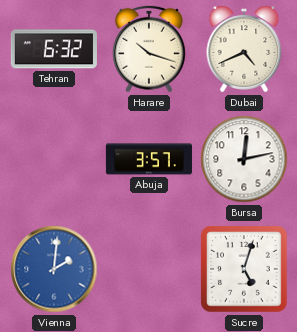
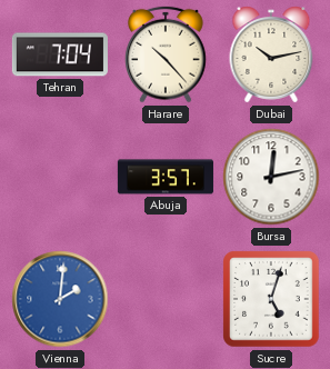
Tehran: 6:32 -> 7:04
Harare: 10:18 -> 10:23
Dubai: 4:41 -> 10:13
